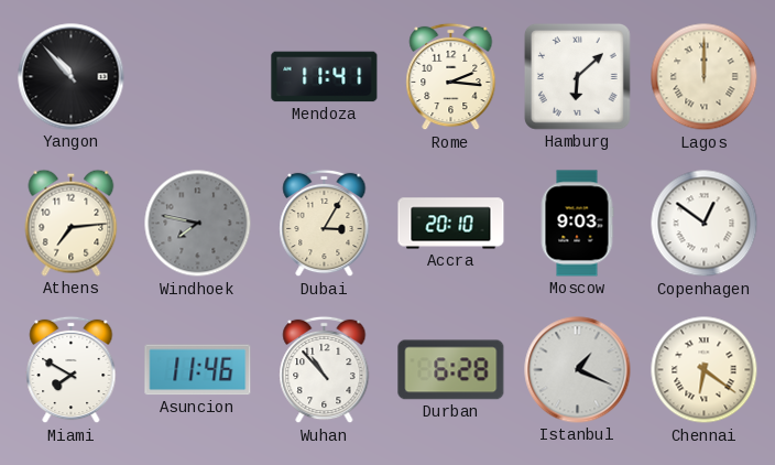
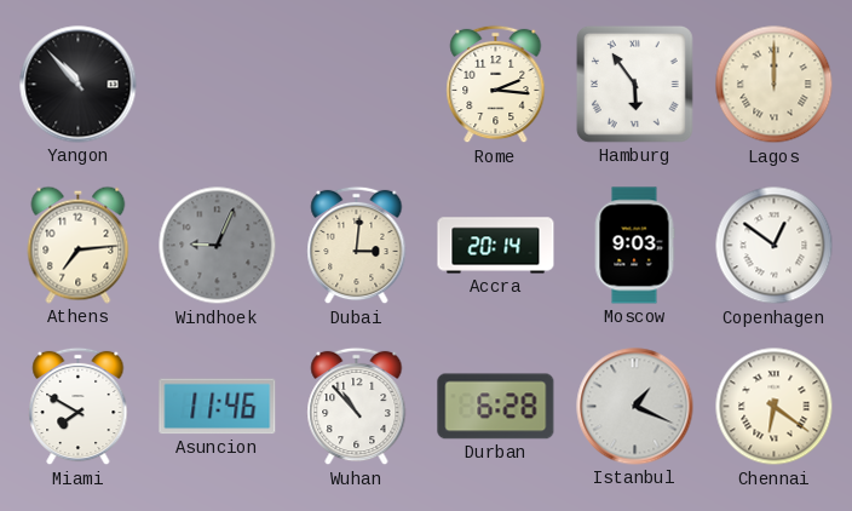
Mendoza: 11:41 -> none
Hamburg: 6:08 -> 5:54
Windhoek: 7:47 -> 9:04
Dubai: 3:05 -> 3:01
Accra: 20:10 -> 20:14
